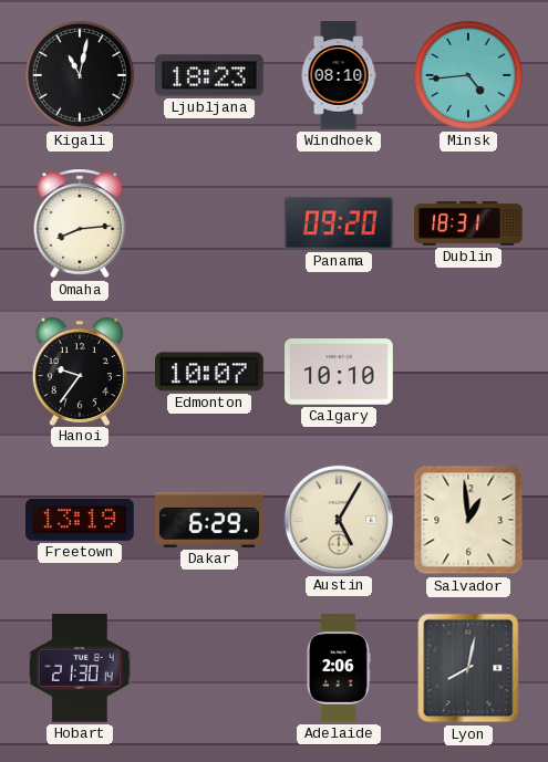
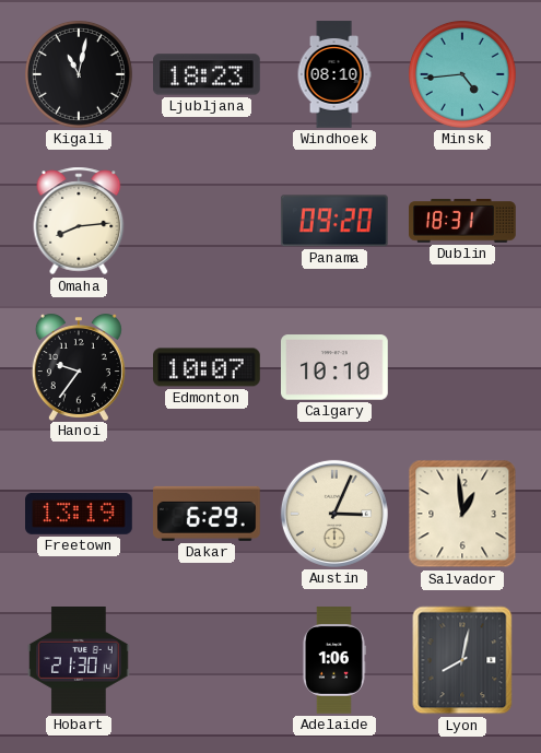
Austin: 5:05 -> 3:04
Adelaide: 2:06 -> 1:06
